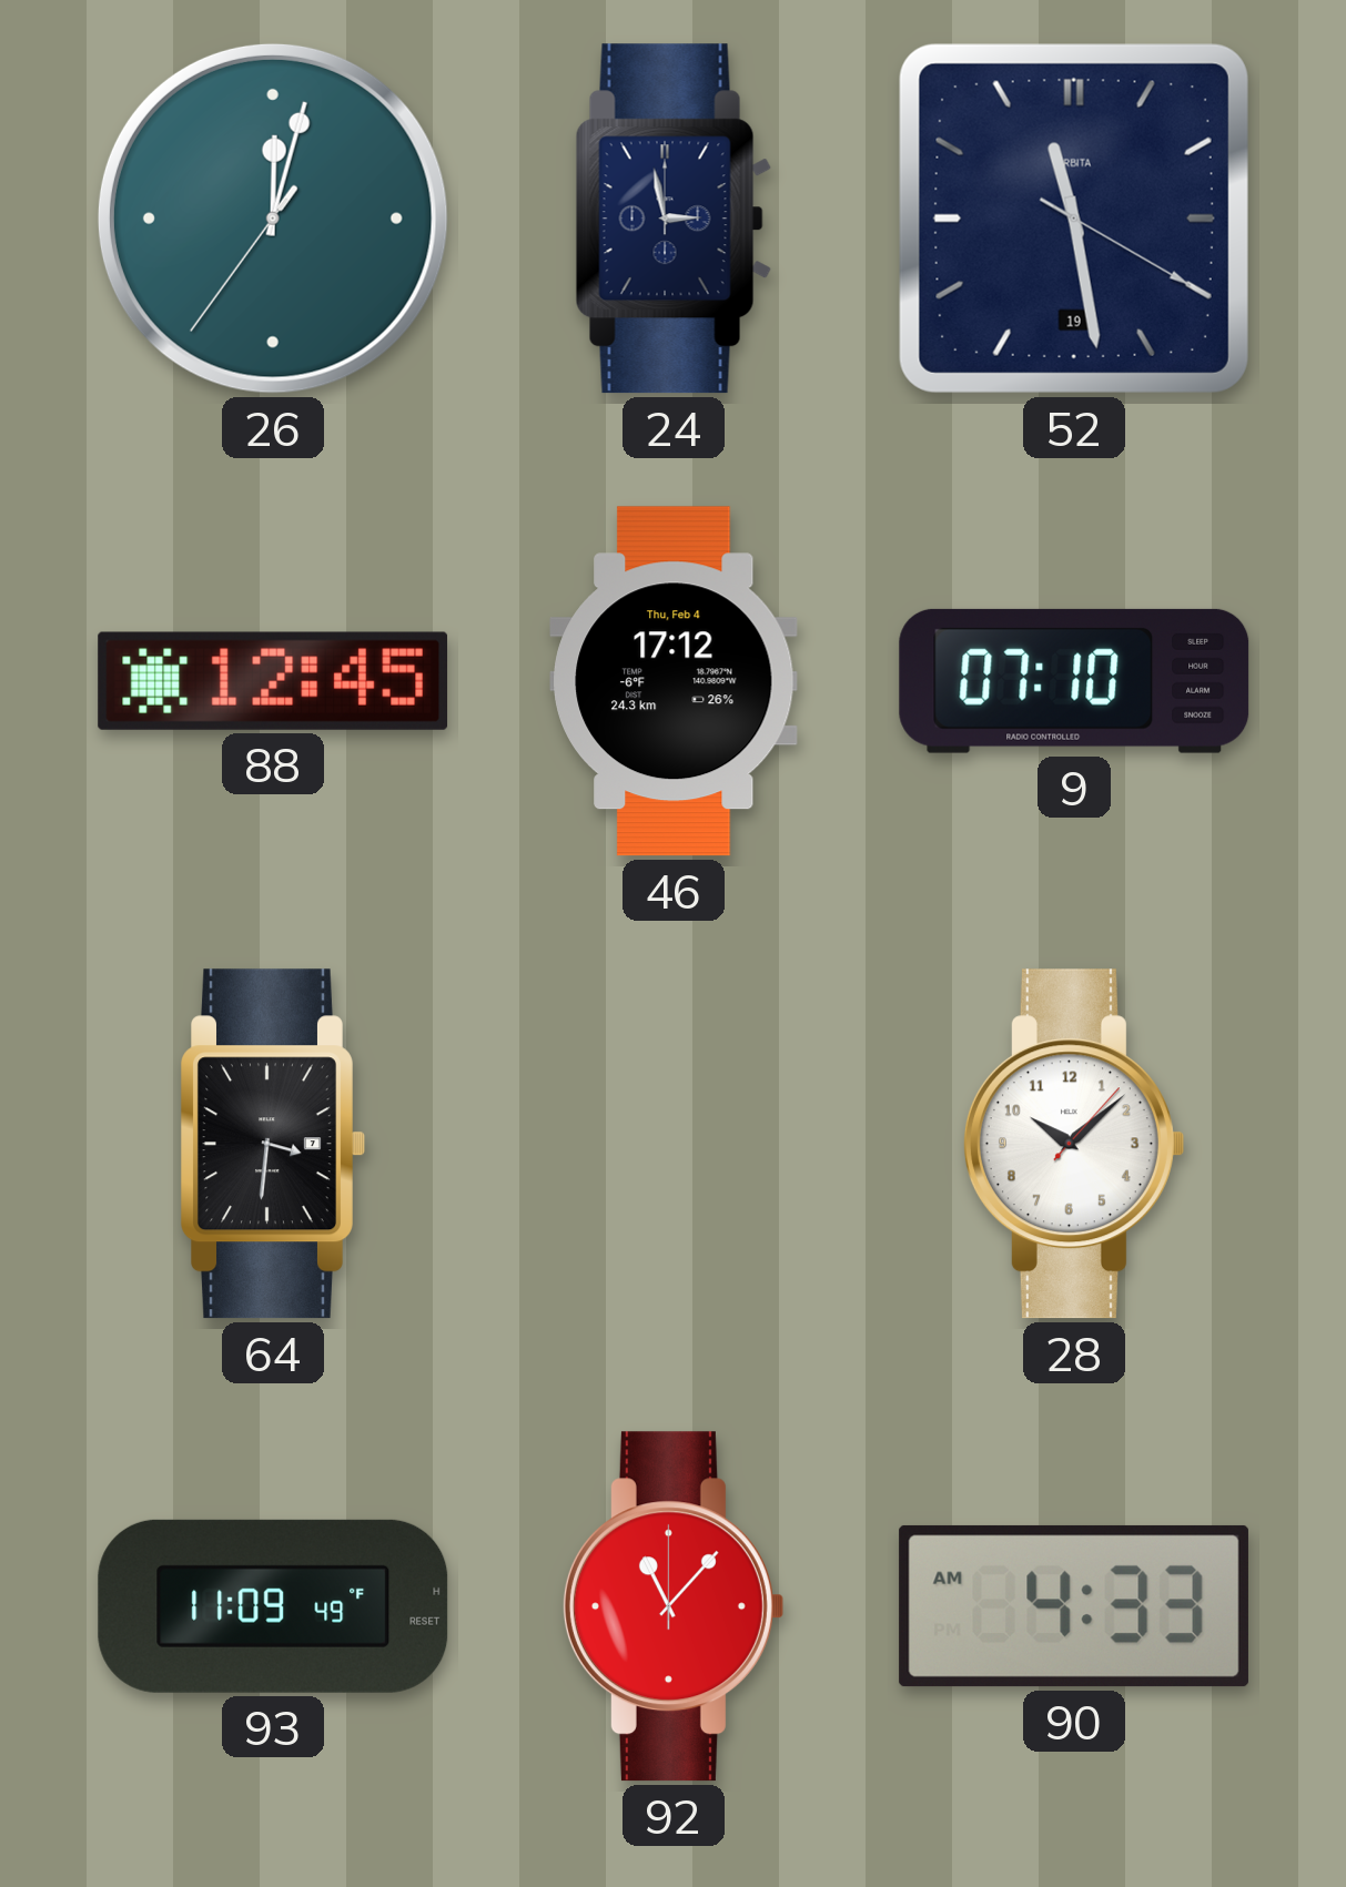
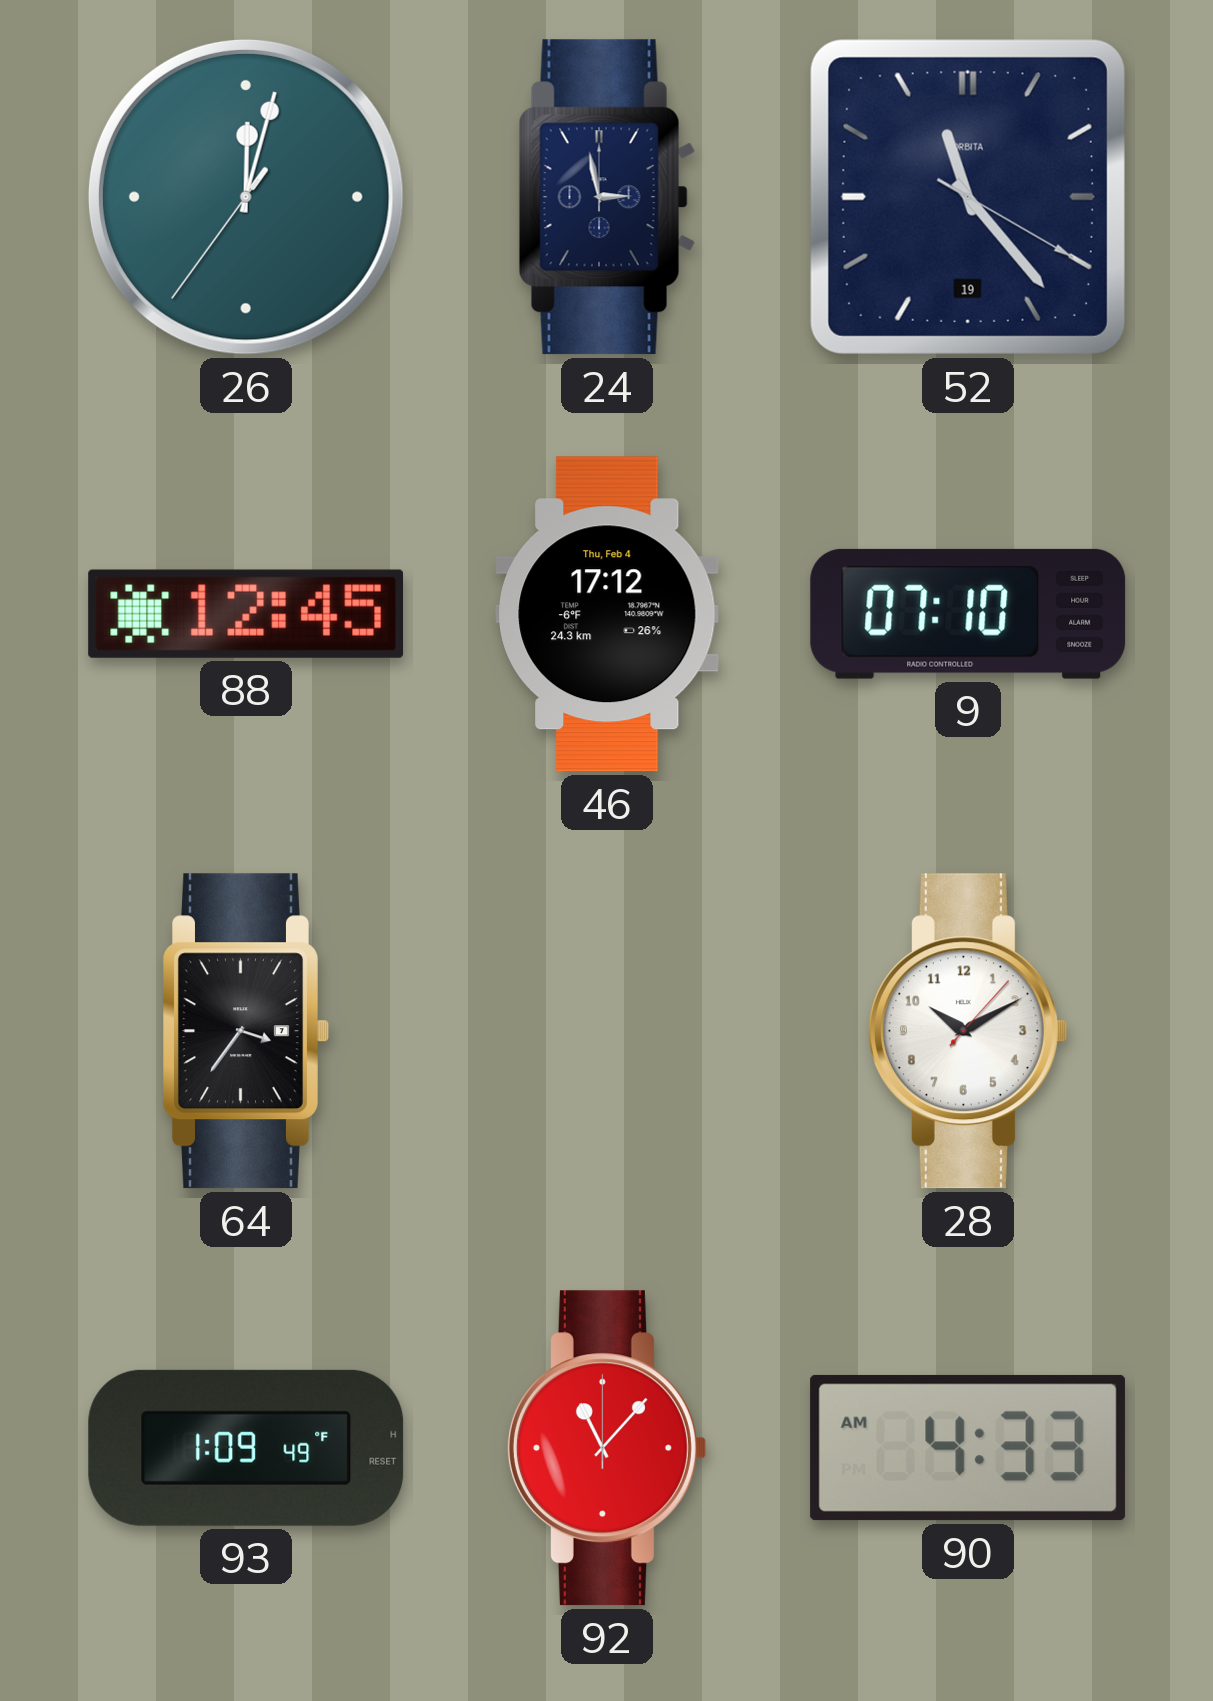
52: 11:28 -> 11:23
64: 3:31 -> 3:36
28: 10:08 -> 10:10
93: 11:09 -> 1:09
